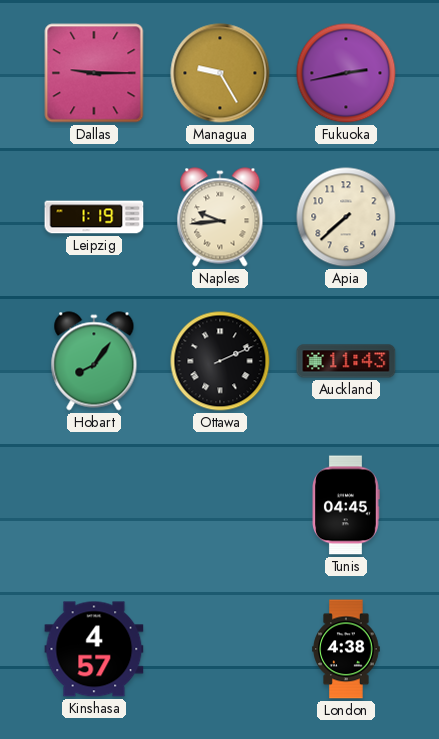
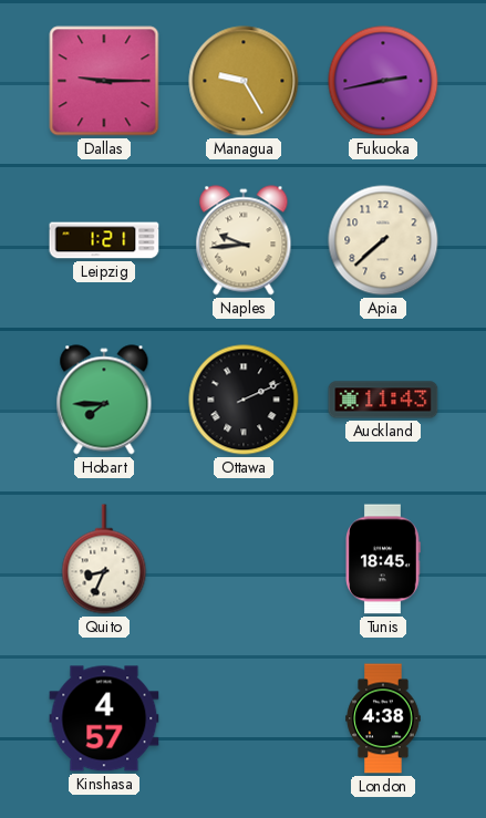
Leipzig: 1:19 -> 1:21
Hobart: 8:06 -> 7:45
Quito: none -> 8:34
Tunis: 04:45 -> 18:45
